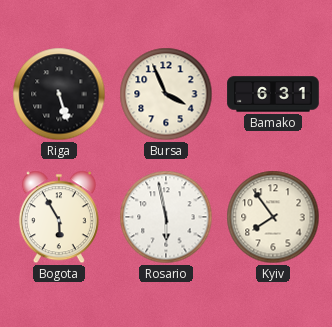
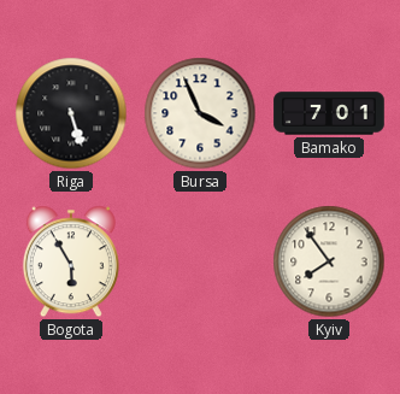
Bamako: 6:31 -> 7:01
Rosario: 5:58 -> none
